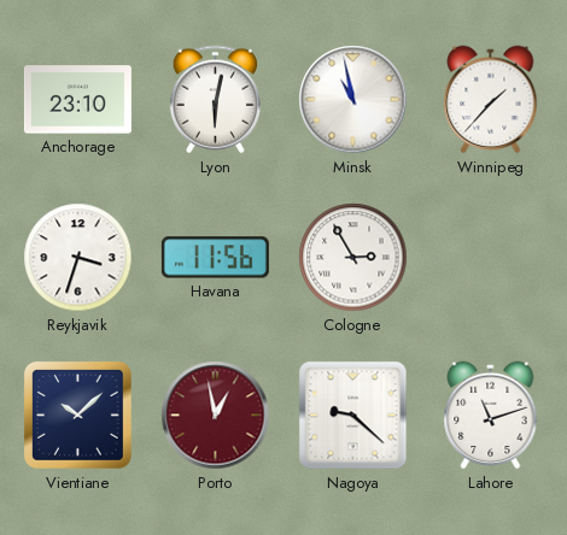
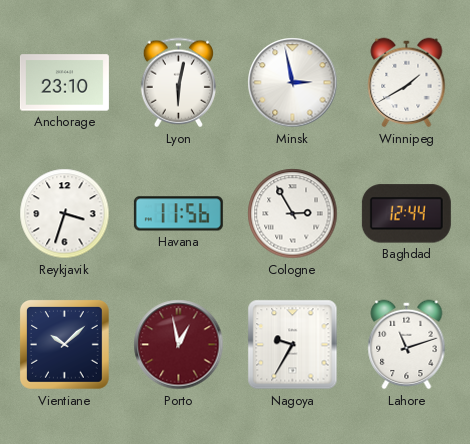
Minsk: 10:58 -> 2:58
Winnipeg: 1:37 -> 1:40
Baghdad: none -> 12:44
Nagoya: 9:22 -> 9:35
